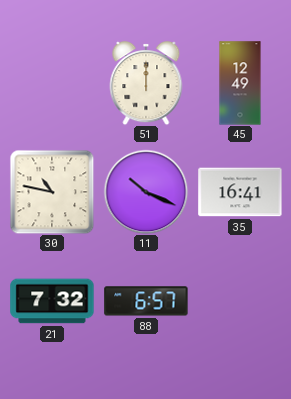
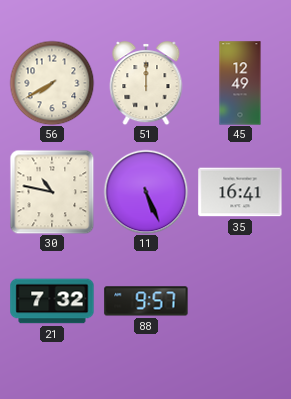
56: none -> 7:40
11: 10:19 -> 5:26
88: 6:57 -> 9:57
